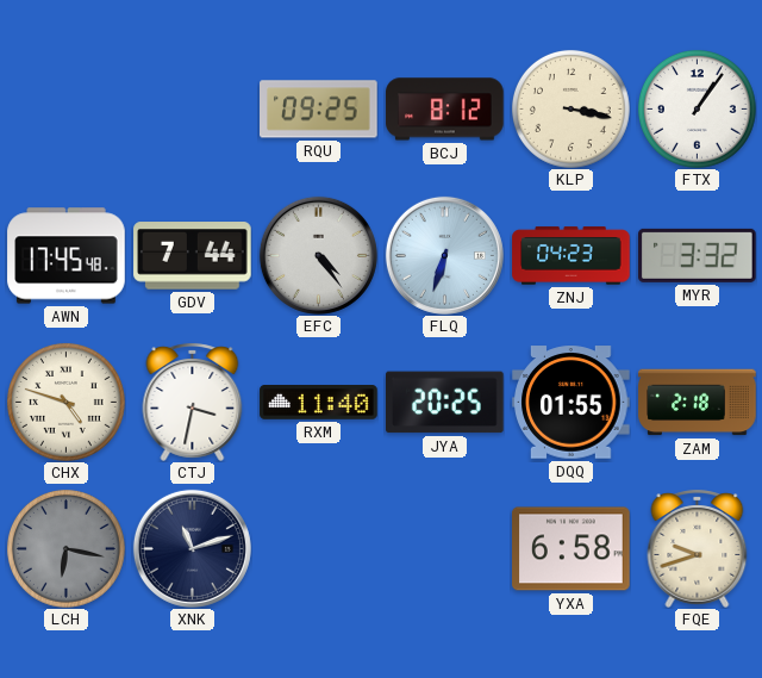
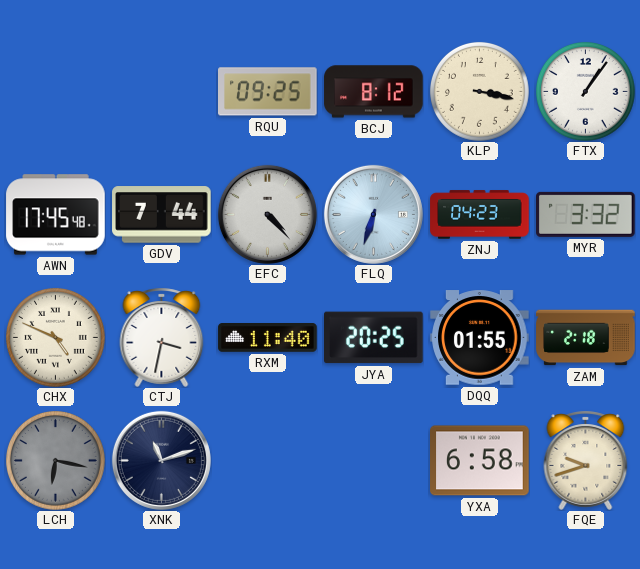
EFC: 4:24 -> 4:23
CHX: 4:48 -> 4:49
